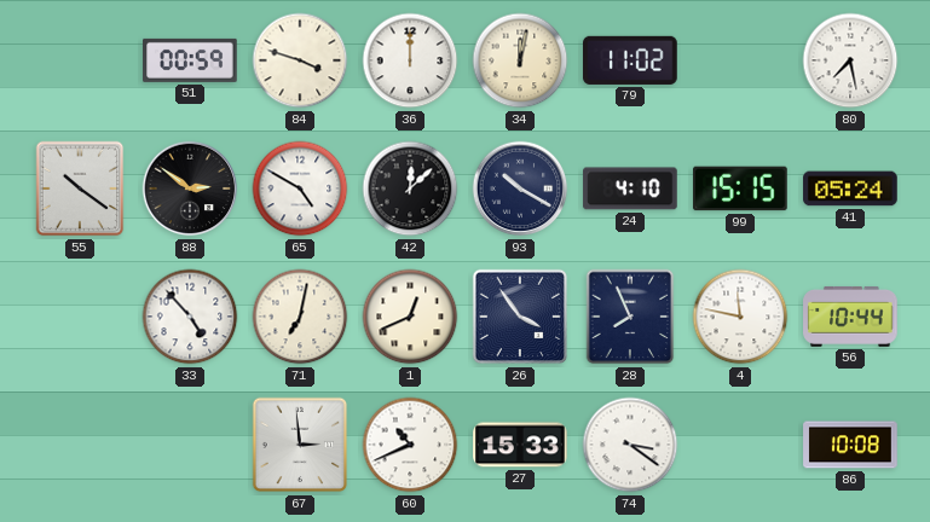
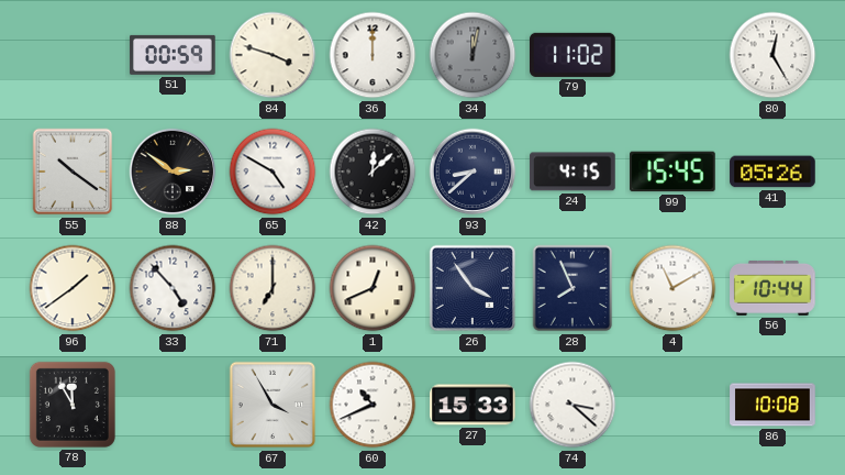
34 dial: cream -> grey
80: 7:28 -> 12:25
93: 10:20 -> 8:38
24: 4:10 -> 4:15
99: 15:15 -> 15:45
41: 05:24 -> 05:26
96: none -> 1:39
71: 7:02 -> 7:00
4: 11:47 -> 11:10
78: none -> 11:55
67: 2:59 -> 3:55
74: 3:21 -> 3:22
